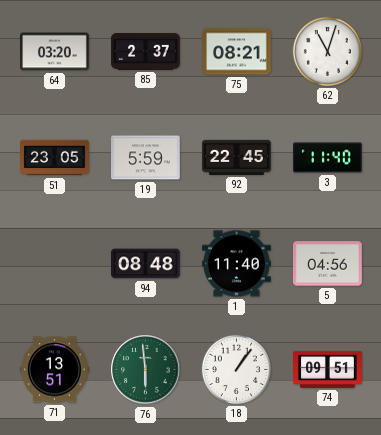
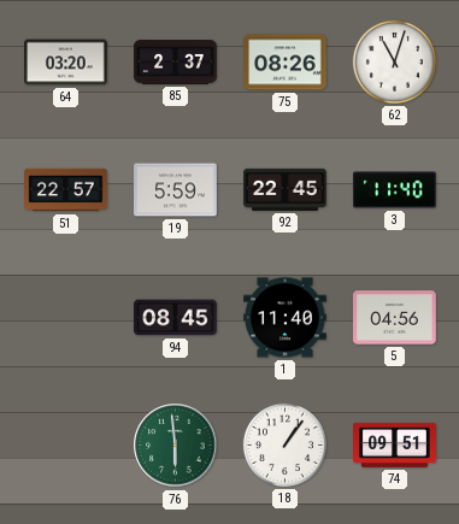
75: 08:21 -> 08:26
51: 23:05 -> 22:57
94: 08:48 -> 08:45
71: 13:51 -> none
